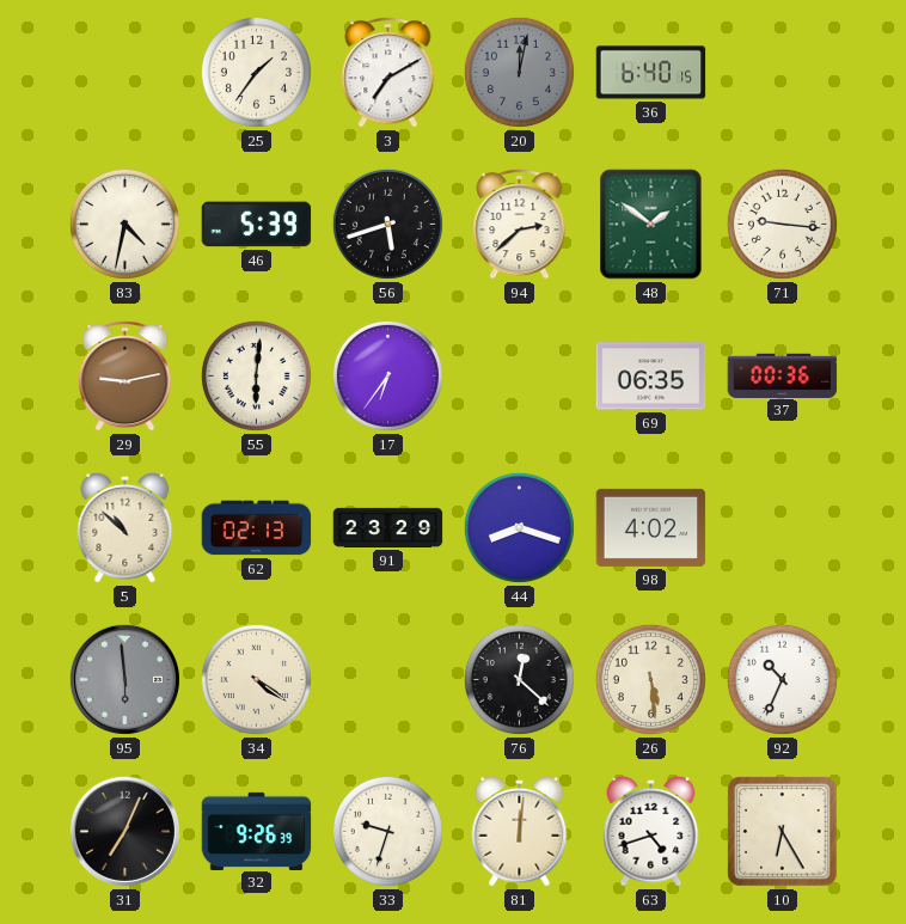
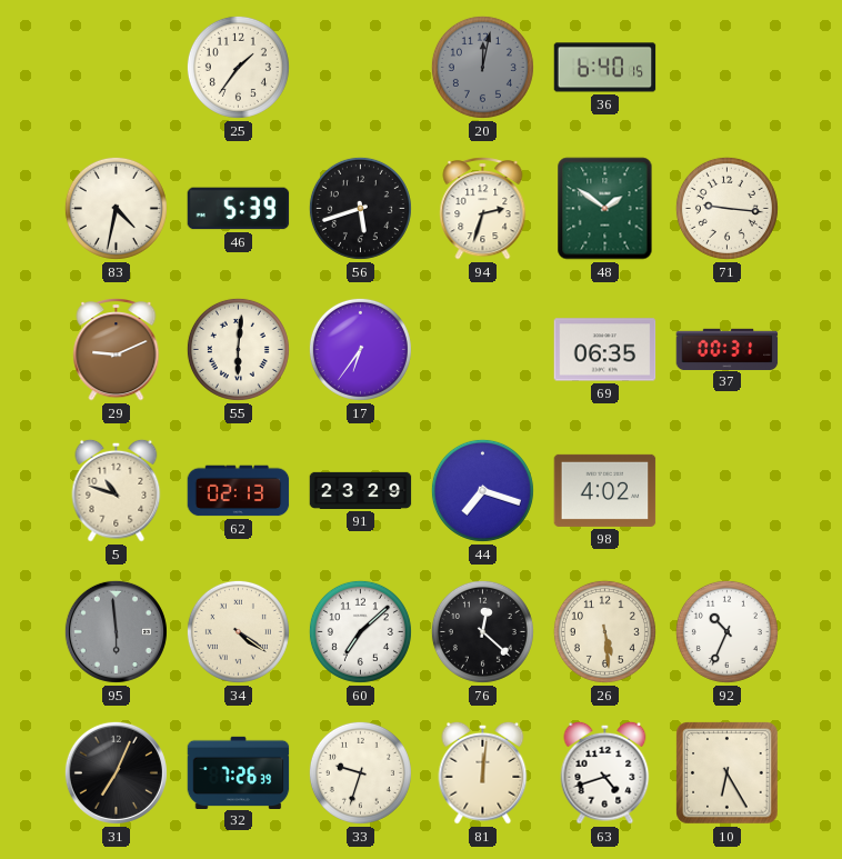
3: 7:10 -> none
94: 2:38 -> 2:33
29: 9:13 -> 9:11
37: 00:36 -> 00:31
5: 10:52 -> 10:48
44: 8:18 -> 7:18
60: none -> 7:08
32: 9:26 -> 7:26
